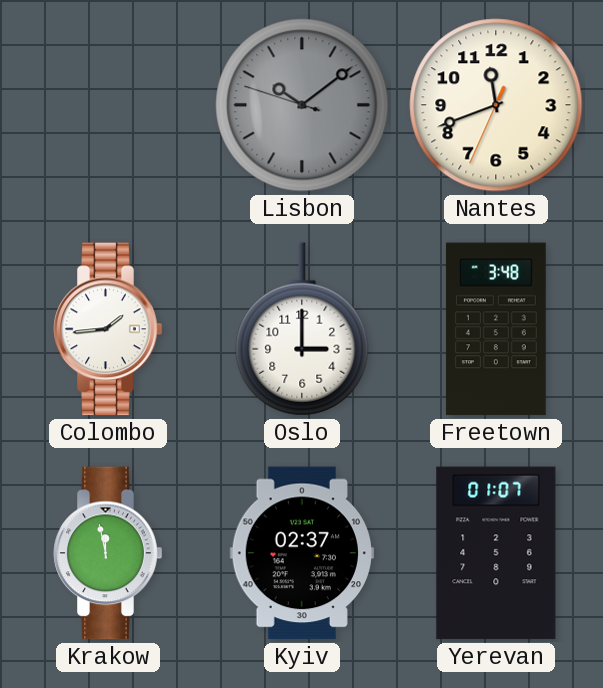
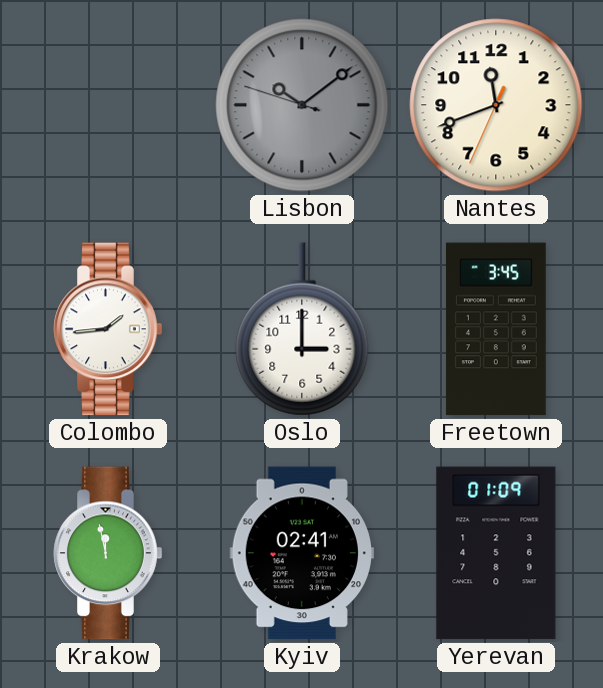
Freetown: 3:48 -> 3:45
Kyiv: 02:37 -> 02:41
Yerevan: 01:07 -> 01:09
